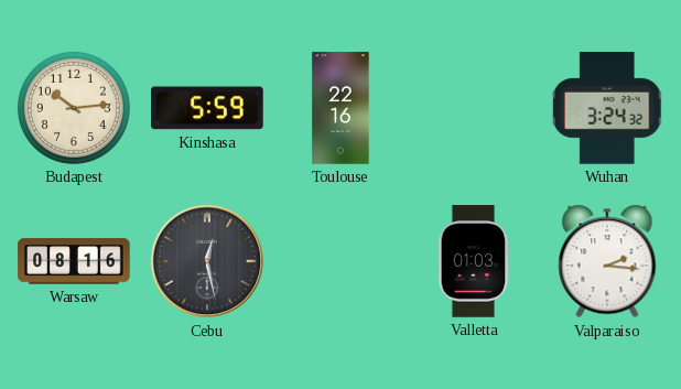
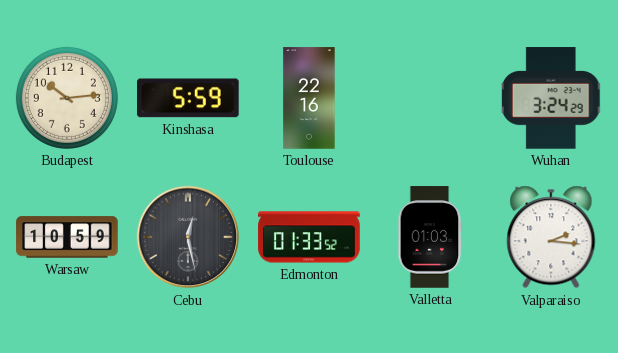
Wuhan: 3:24:32 -> 3:24:29
Warsaw: 08:16 -> 10:59
Edmonton: none -> 01:33
